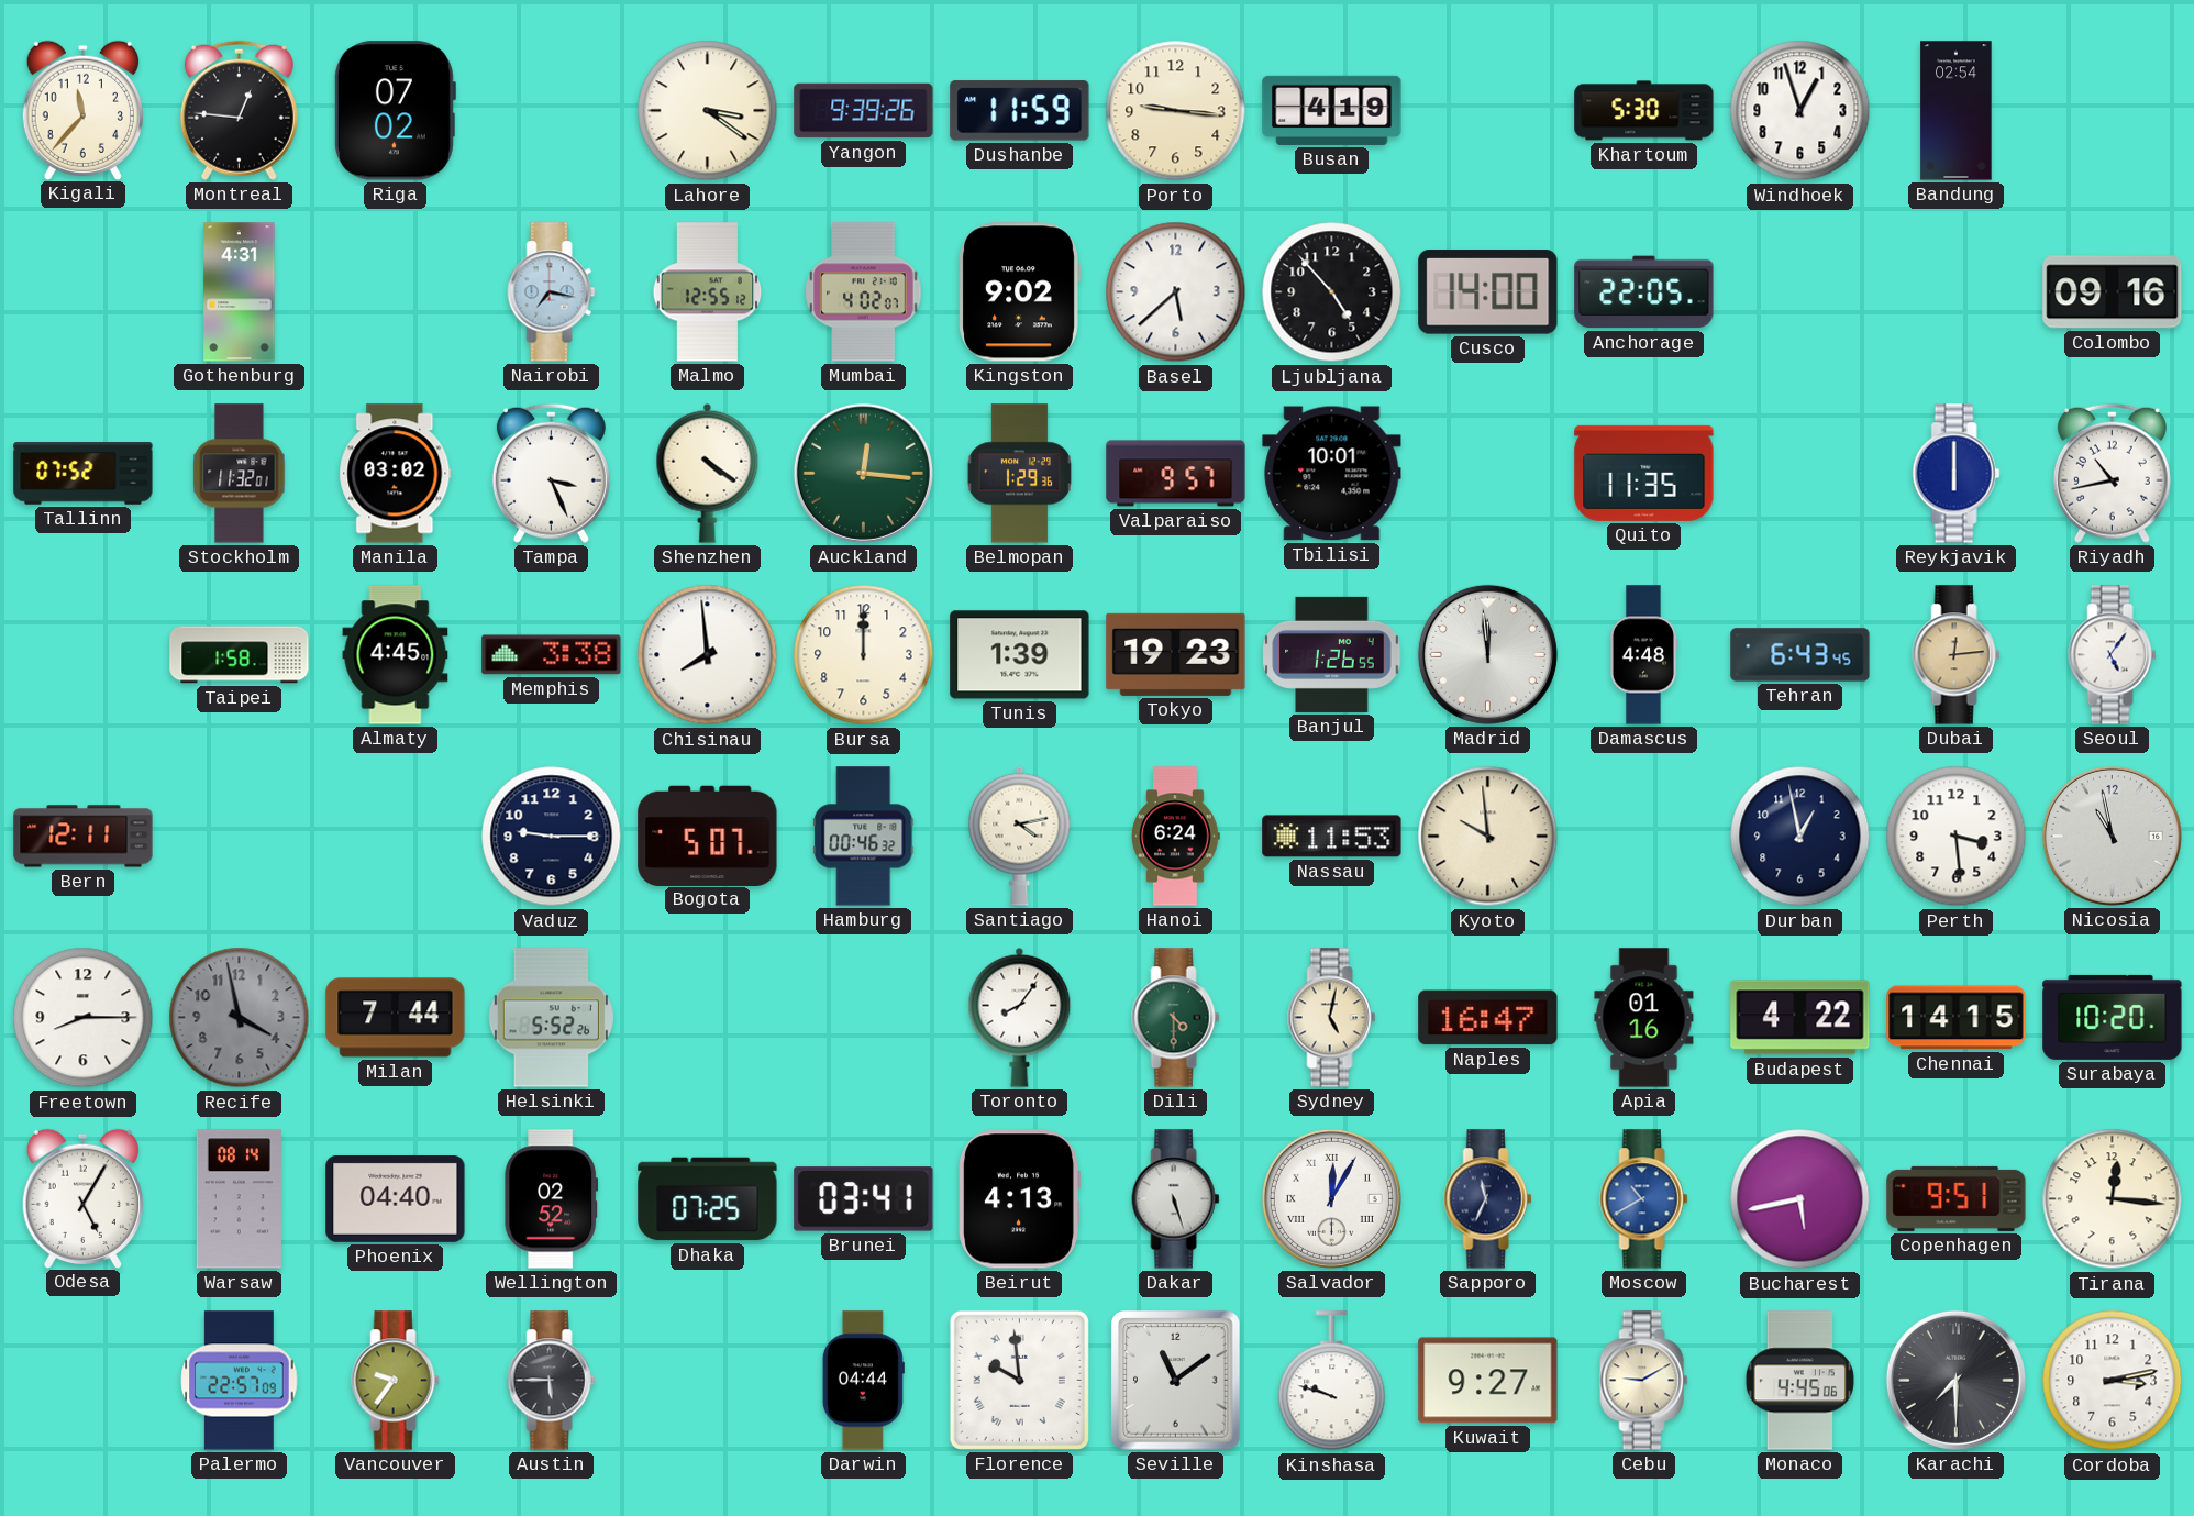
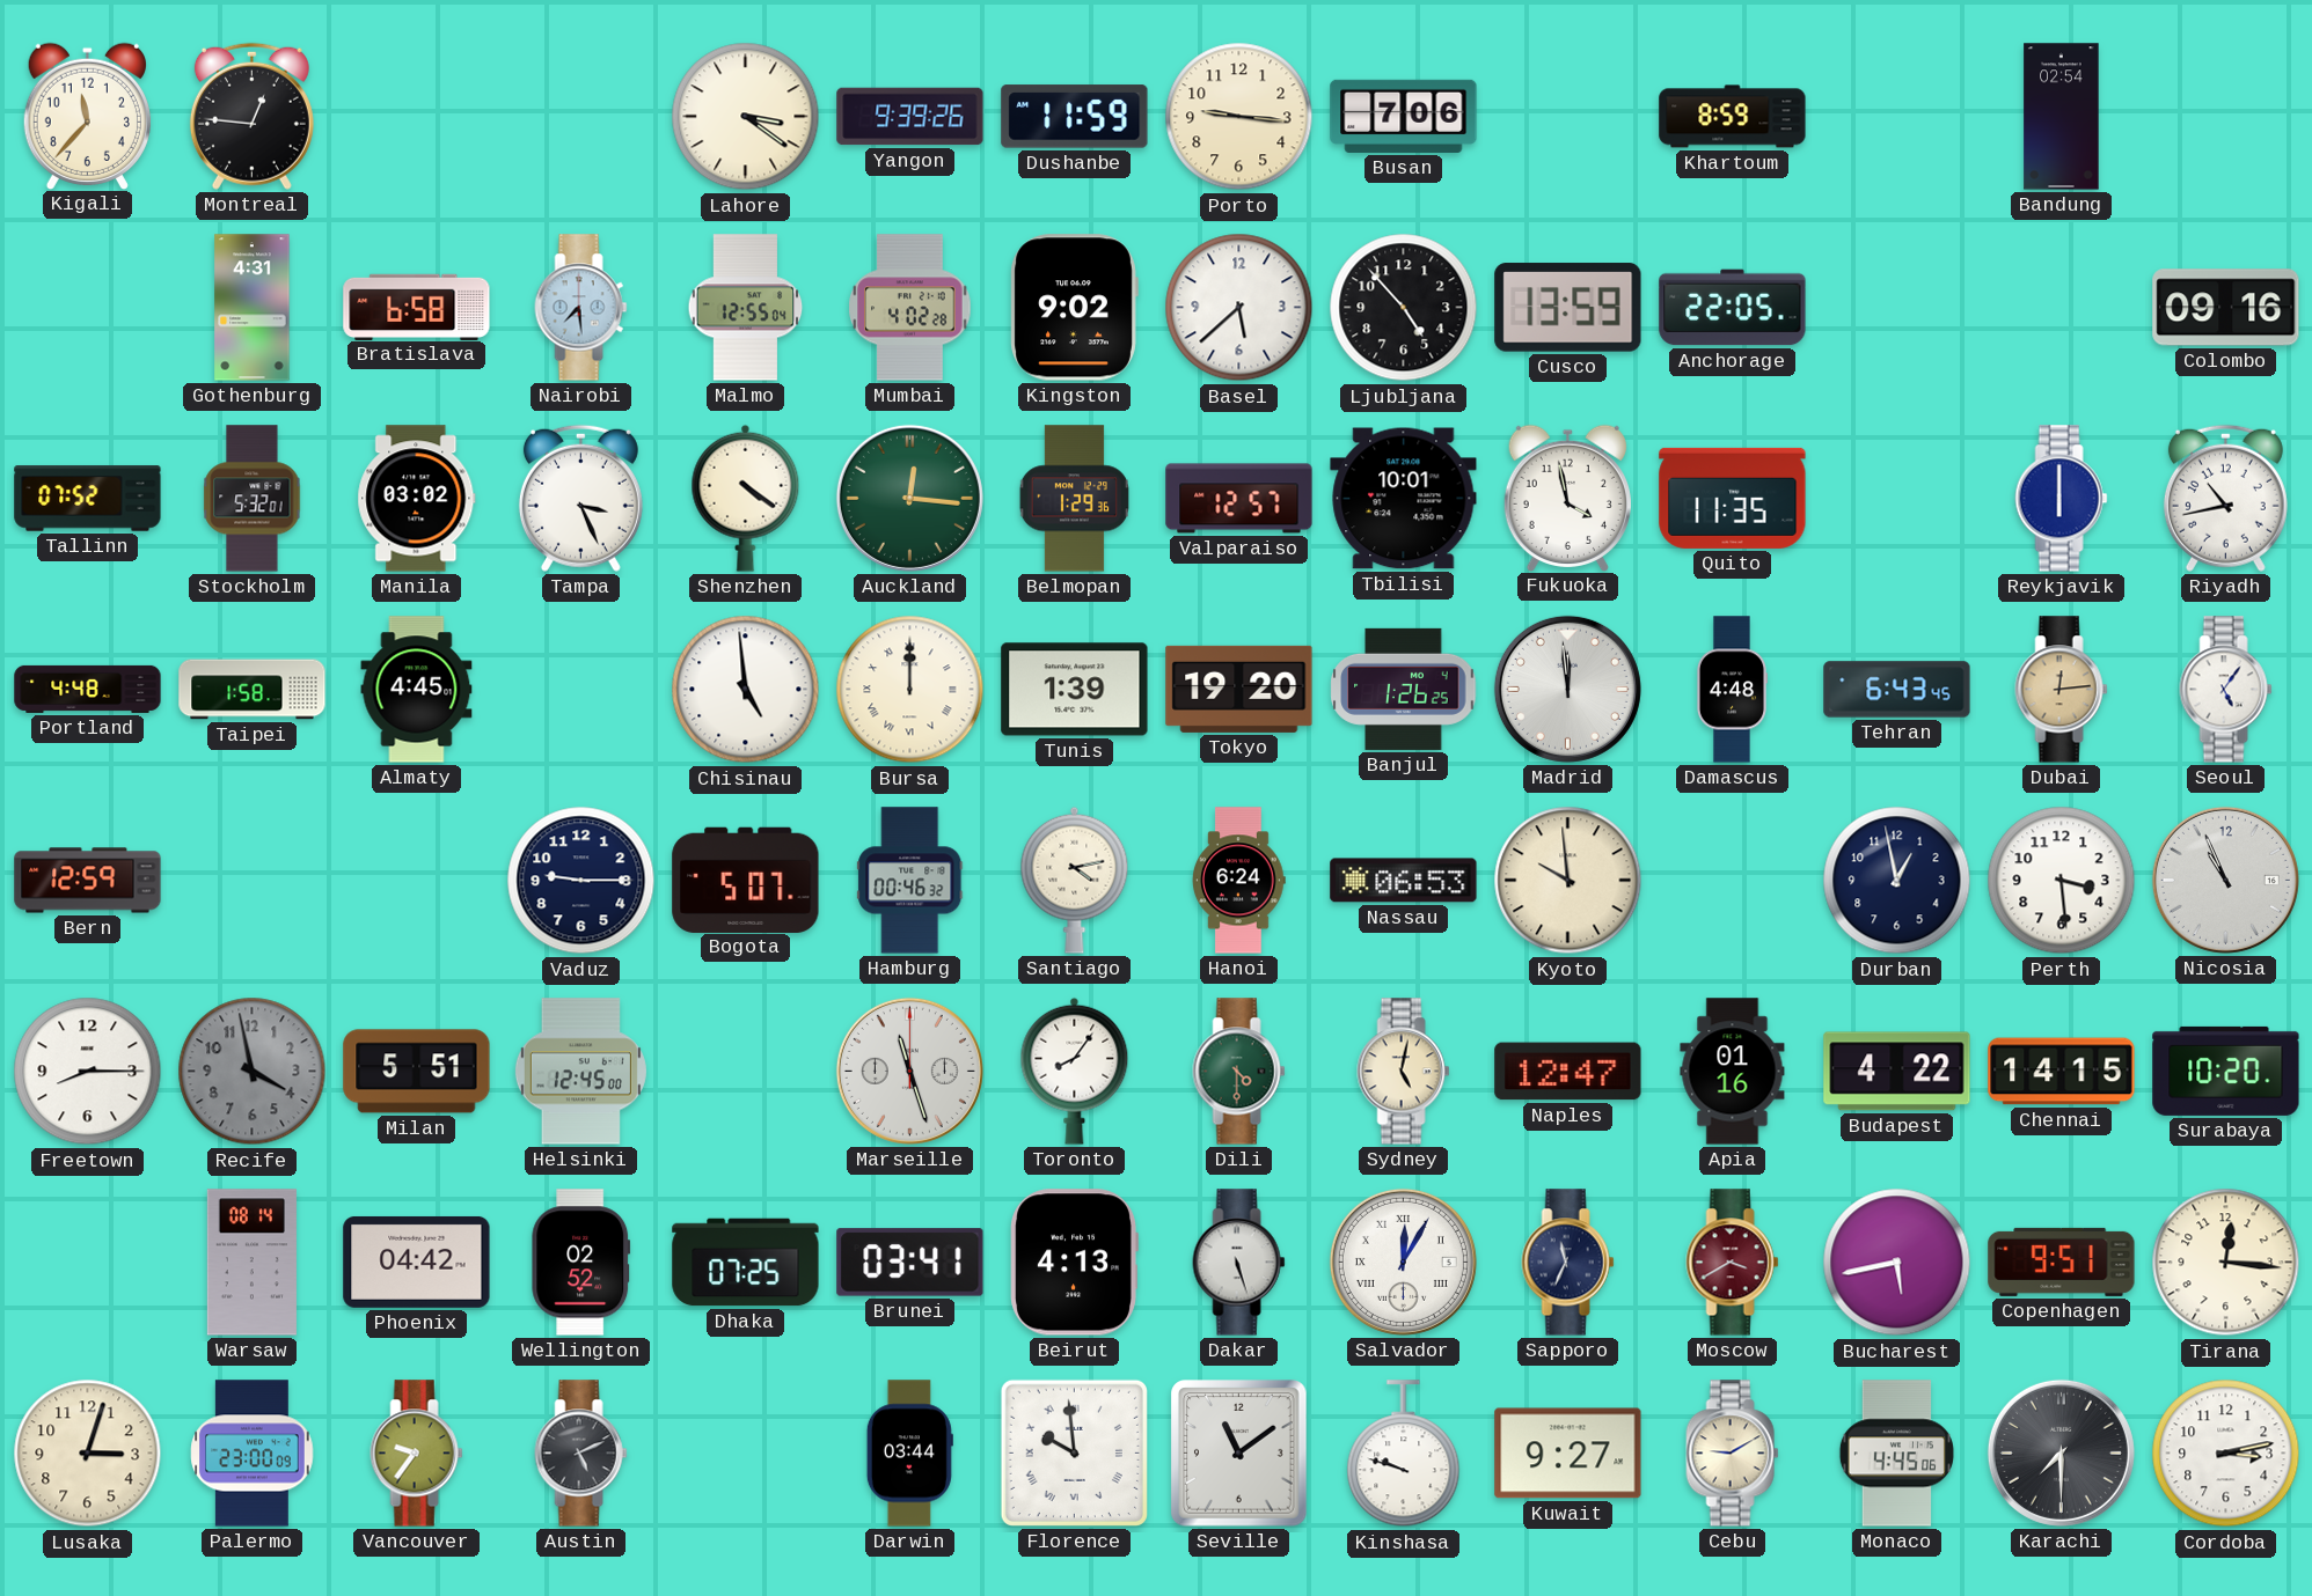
Riga: 07:02 -> none
Busan: 4:19 -> 7:06
Khartoum: 5:30 -> 8:59
Windhoek: 12:57 -> none
Bratislava: none -> 6:58
Nairobi: 7:17 -> 7:29
Malmo: 12:55:12 -> 12:55:04
Mumbai: 4:02:07 -> 4:02:28
Cusco: 14:00 -> 13:59
Stockholm: 11:32 -> 5:32
Valparaiso: 9:57 -> 12:57
Fukuoka: none -> 3:58
Portland: none -> 4:48
Memphis: 3:38 -> none
Chisinau: 7:59 -> 4:59
Bursa numerals: Arabic -> Roman
Tokyo: 19:23 -> 19:20
Banjul: 1:26:55 -> 1:26:25
Bern: 12:11 -> 12:59
Nassau: 11:53 -> 06:53
Nicosia: 10:58 -> 10:56
Milan: 7:44 -> 5:51
Helsinki: 5:52 -> 12:45
Marseille: none -> 11:27
Naples: 16:47 -> 12:47
Odesa: 5:05 -> none
Phoenix: 04:40 -> 04:42
Moscow: 10:40 -> 3:40
Moscow dial: blue -> burgundy
Lusaka: none -> 3:03
Palermo: 22:57 -> 23:00
Austin: 5:45 -> 5:11
Darwin: 04:44 -> 03:44
